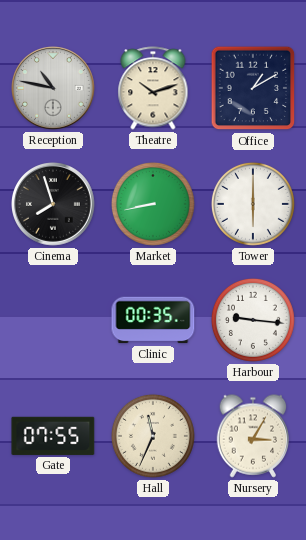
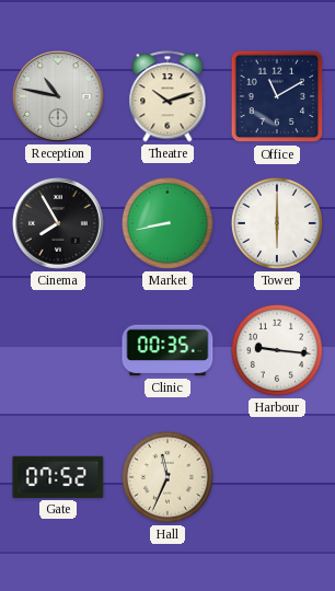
Office: 1:10 -> 11:10
Cinema: 7:57 -> 7:55
Gate: 07:55 -> 07:52
Nursery: 3:05 -> none
